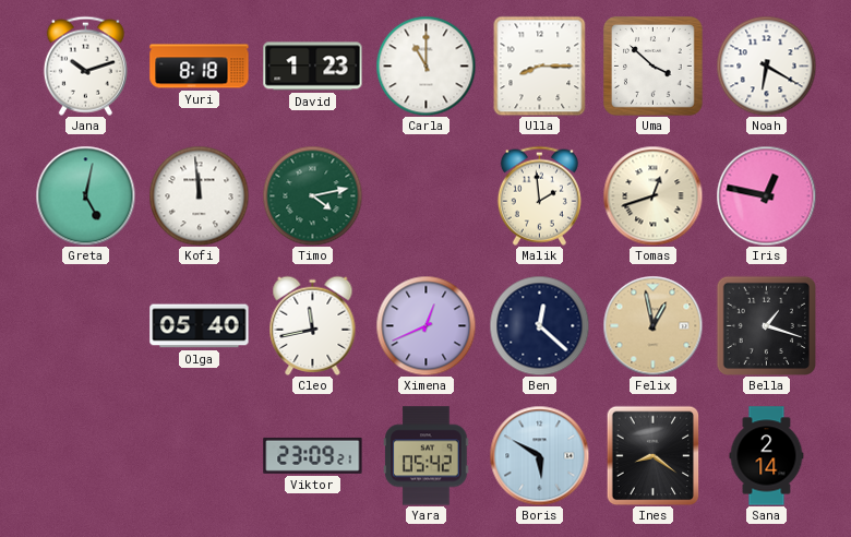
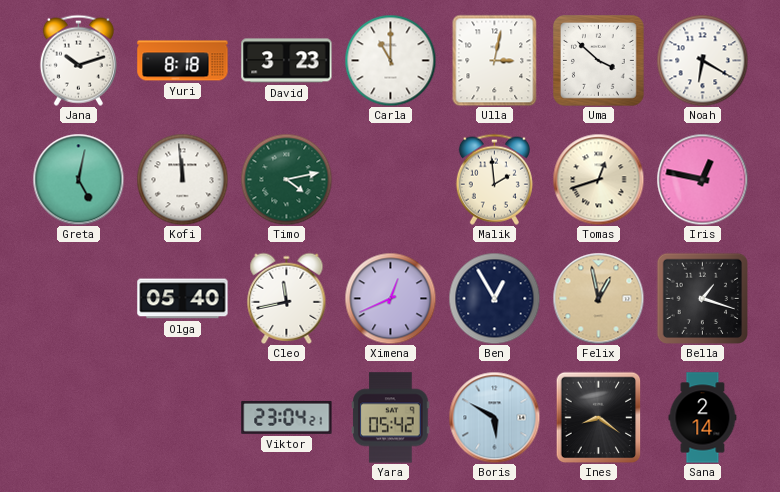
David: 1:23 -> 3:23
Ulla: 8:15 -> 3:02
Ben: 12:22 -> 12:55
Viktor: 23:09 -> 23:04
